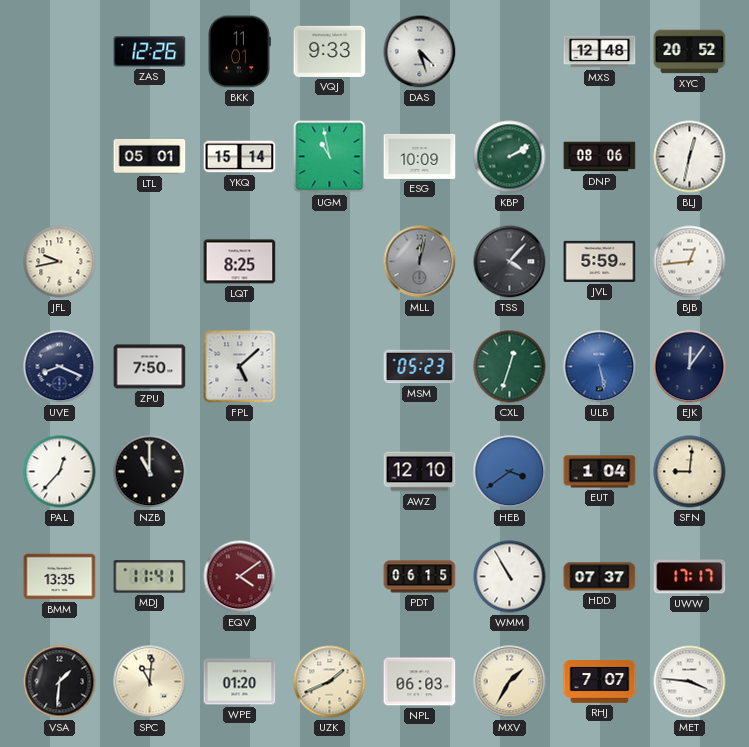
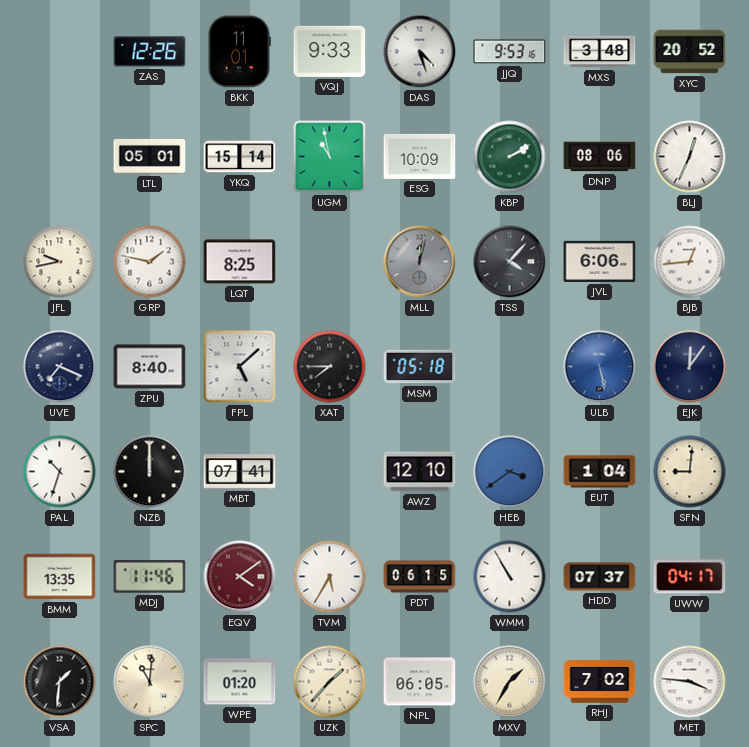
JJQ: none -> 9:53
MXS: 12:48 -> 3:48
BLJ: 12:32 -> 12:34
GRP: none -> 1:47
JVL: 5:59 -> 6:06
UVE: 8:19 -> 7:19
ZPU: 7:50 -> 8:40
XAT: none -> 7:45
MSM: 05:23 -> 05:18
CXL: 12:33 -> none
PAL: 12:37 -> 10:33
NZB: 11:00 -> 12:00
MBT: none -> 07:41
MDJ: 11:41 -> 11:46
TVM: none -> 5:35
UWW: 17:17 -> 04:17
UZK: 1:41 -> 1:37
NPL: 06:03 -> 06:05
RHJ: 7:07 -> 7:02
